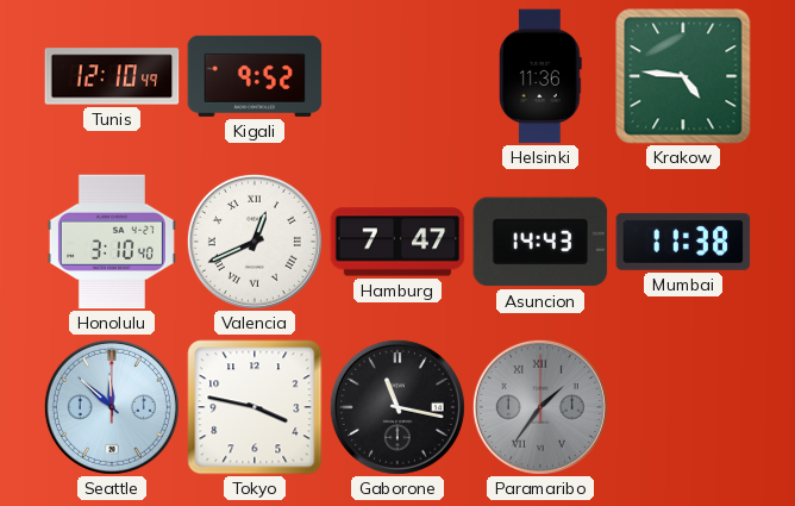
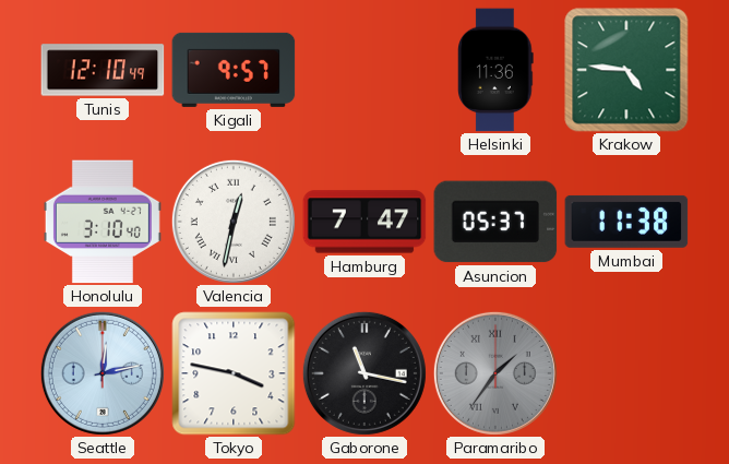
Kigali: 9:52 -> 9:57
Valencia: 12:41 -> 12:32
Asuncion: 14:43 -> 05:37
Seattle: 11:52 -> 12:13
